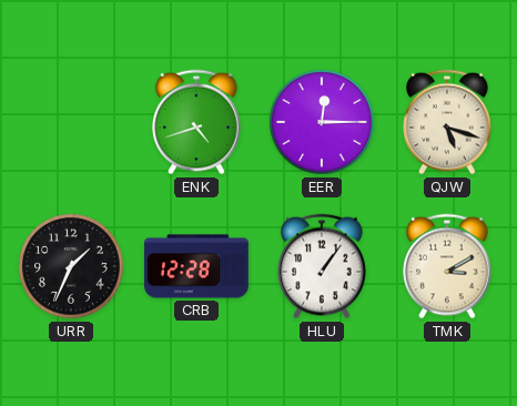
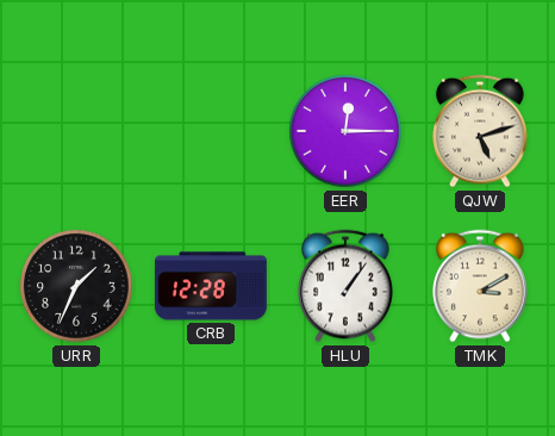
ENK: 4:42 -> none
QJW: 5:18 -> 5:12
